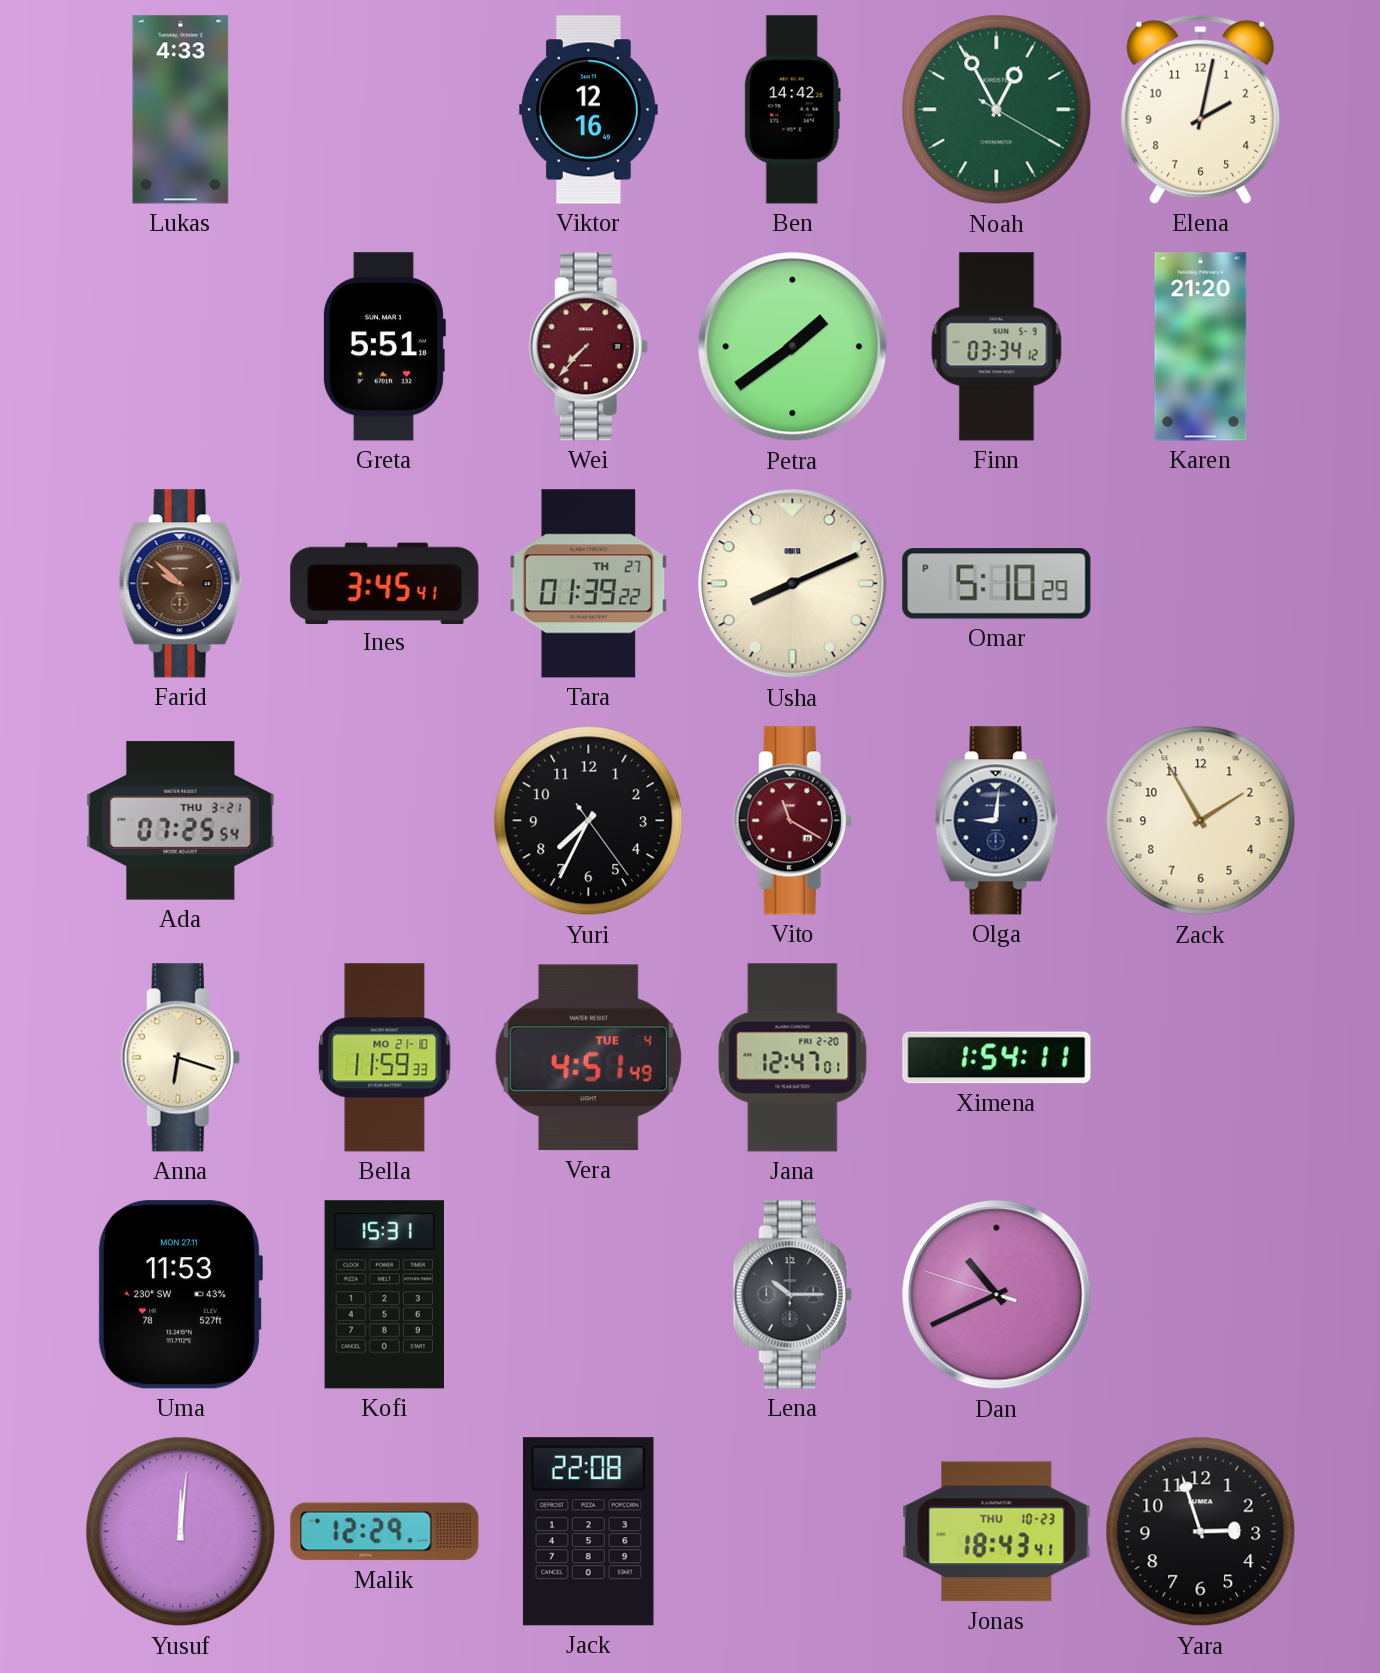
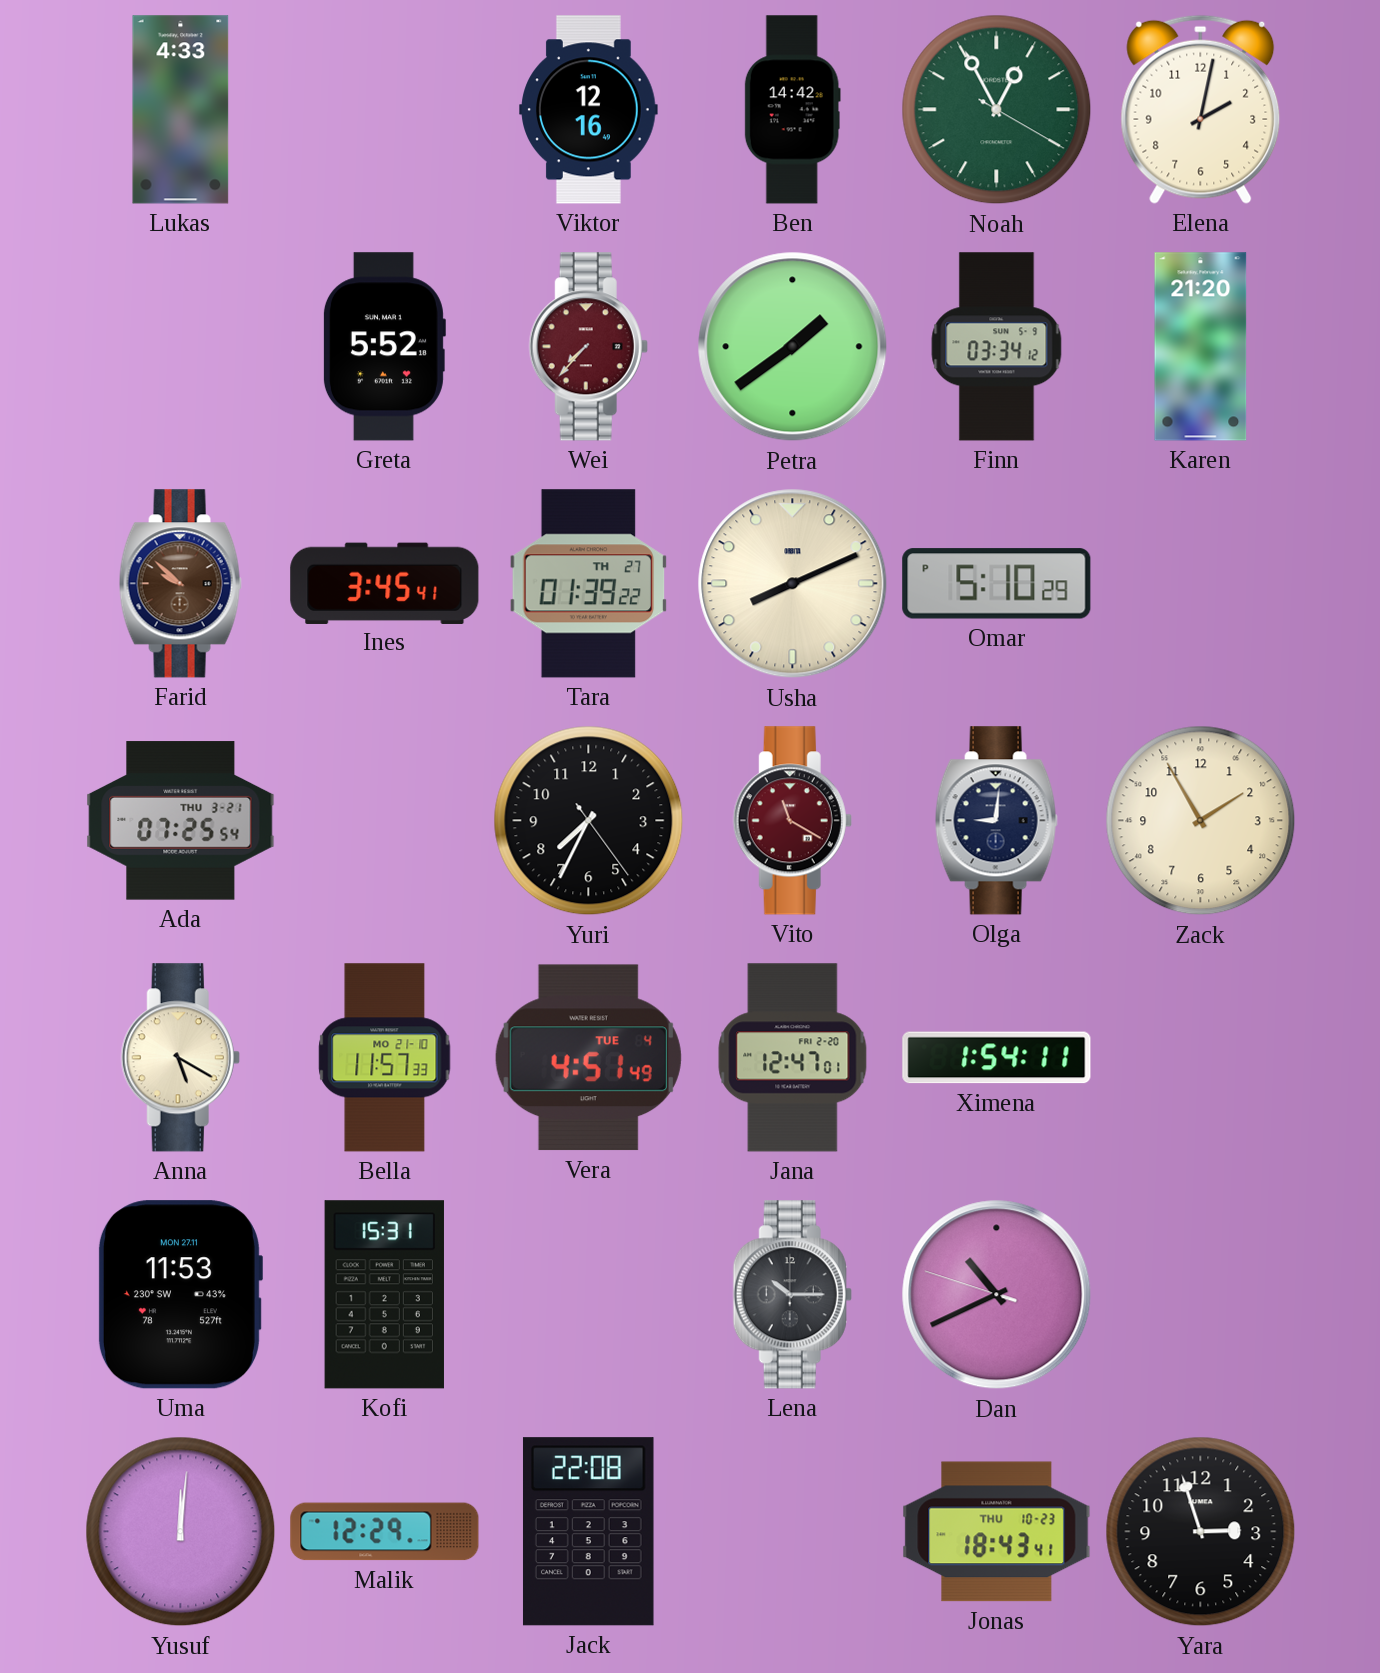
Greta: 5:51 -> 5:52
Anna: 6:18 -> 5:20
Bella: 11:59 -> 11:57
